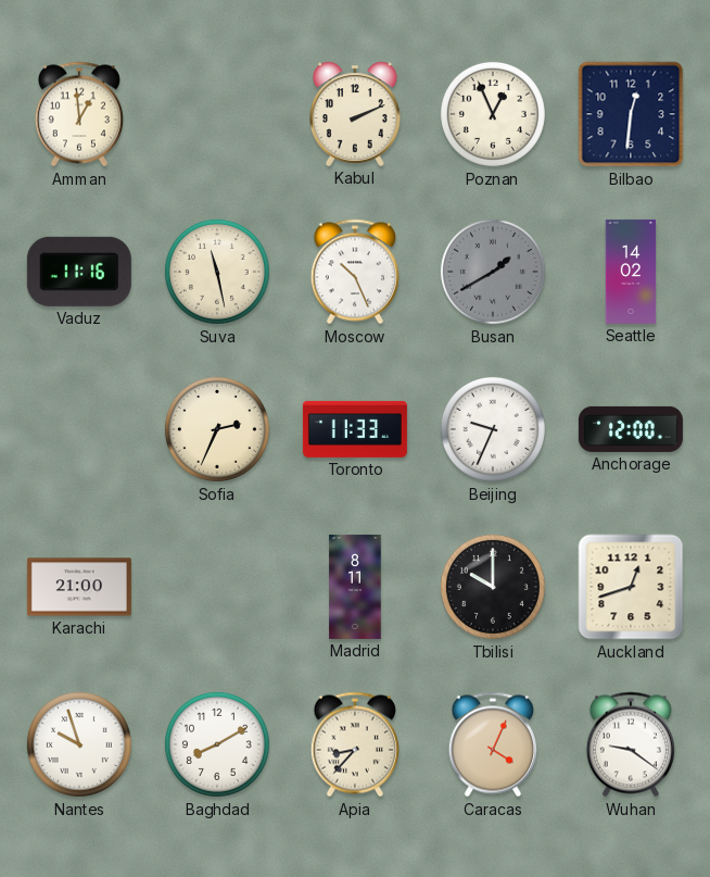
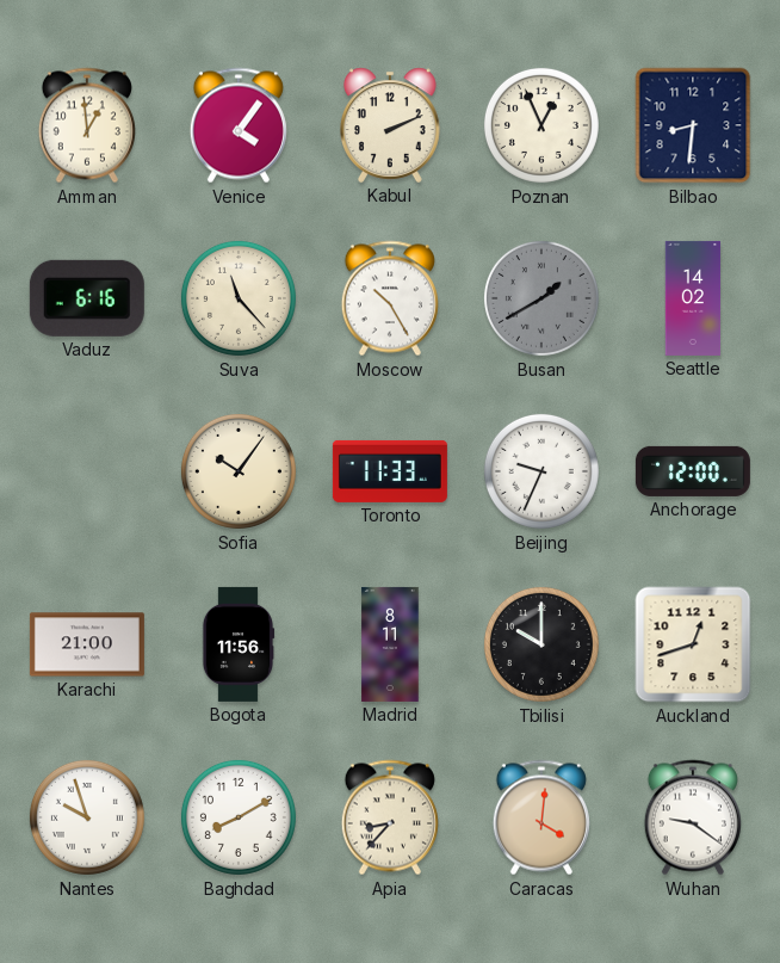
Venice: none -> 4:06
Bilbao: 12:31 -> 8:31
Vaduz: 11:16 -> 6:16
Suva: 11:28 -> 11:23
Moscow: 10:26 -> 10:25
Sofia: 2:34 -> 10:06
Bogota: none -> 11:56
Caracas: 4:04 -> 4:01
